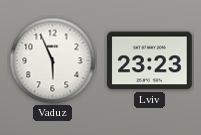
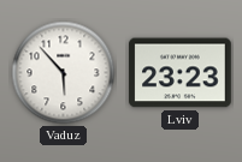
Vaduz: 5:56 -> 5:53
